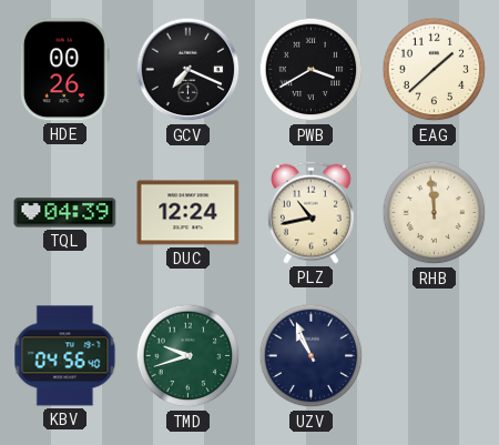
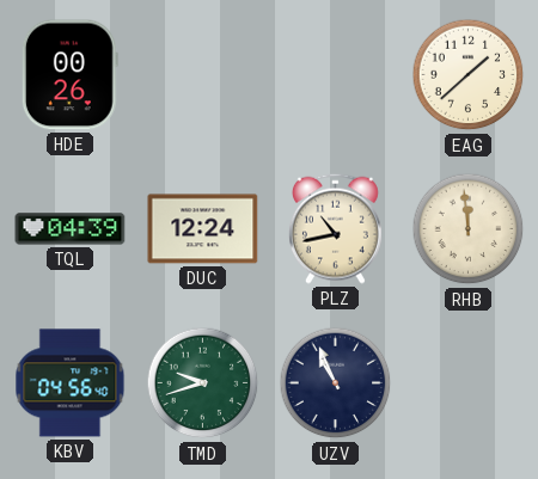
GCV: 7:19 -> none
PWB: 3:40 -> none
